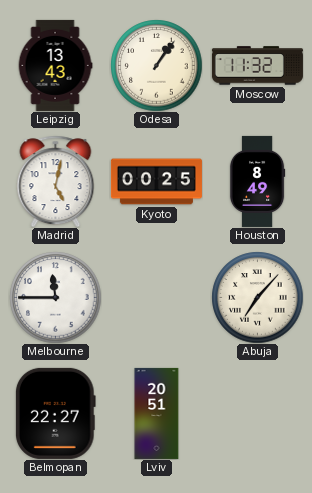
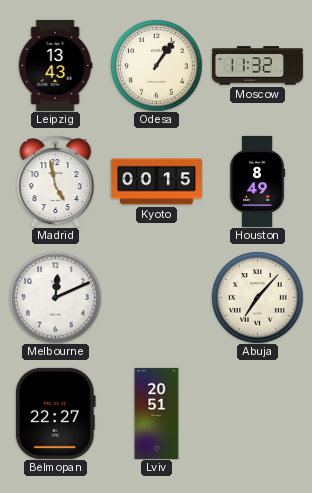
Madrid: 5:02 -> 4:58
Kyoto: 00:25 -> 00:15
Melbourne: 11:45 -> 12:11
